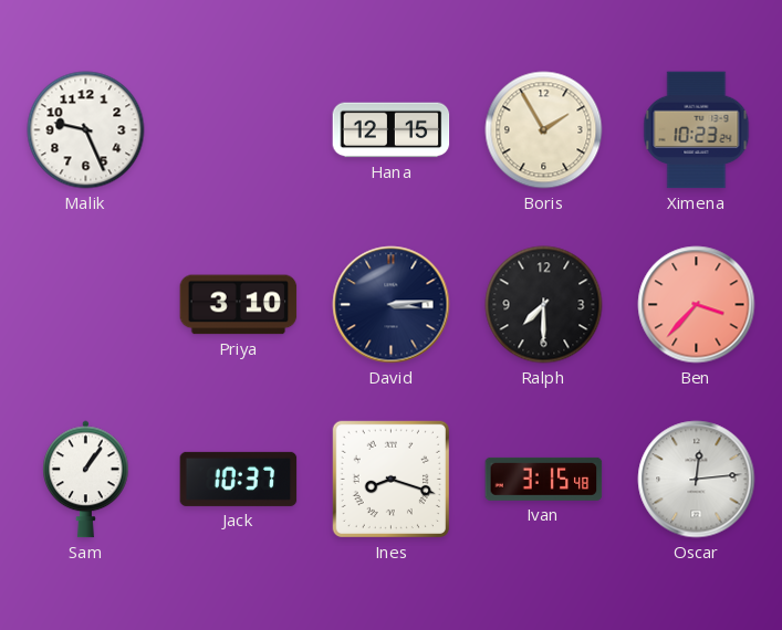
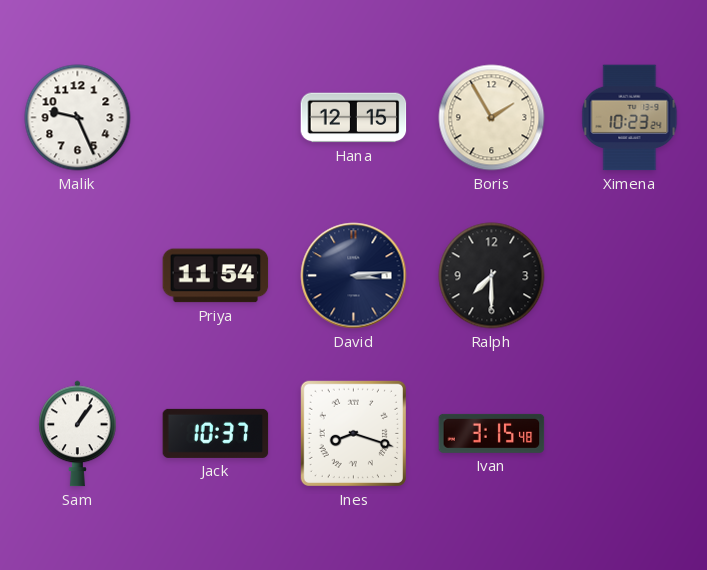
Priya: 3:10 -> 11:54
Ben: 3:37 -> none
Oscar: 12:14 -> none
